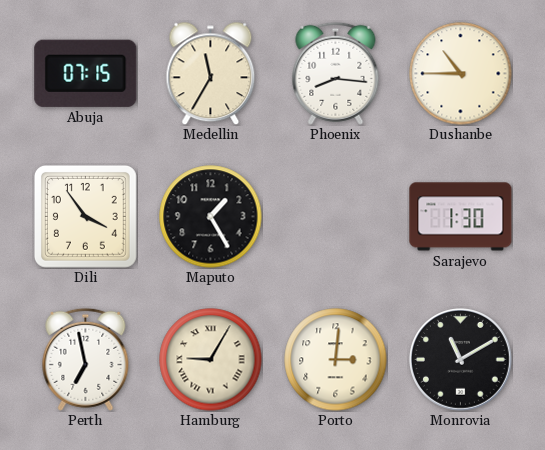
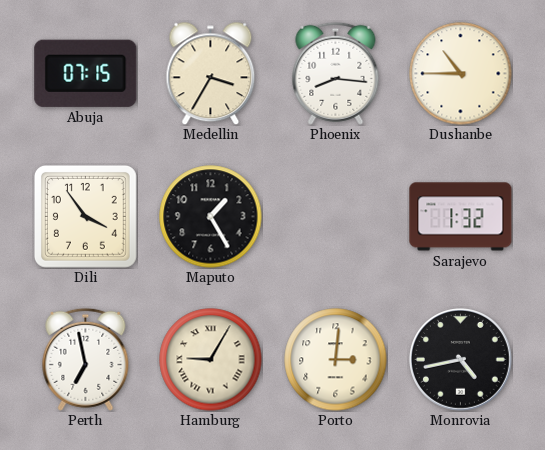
Medellin: 11:35 -> 3:35
Sarajevo: 1:30 -> 1:32
Monrovia: 11:10 -> 4:43
